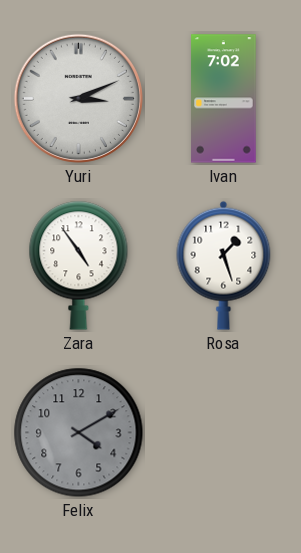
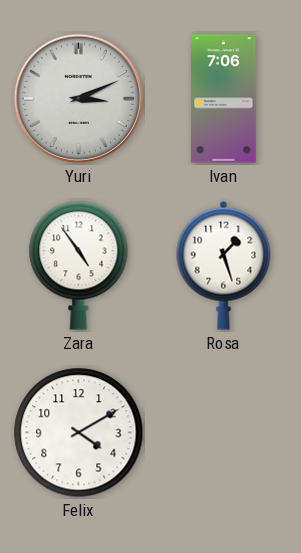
Ivan: 7:02 -> 7:06
Felix dial: grey -> white
